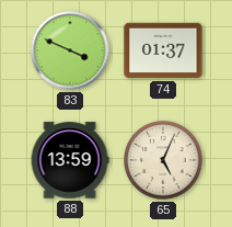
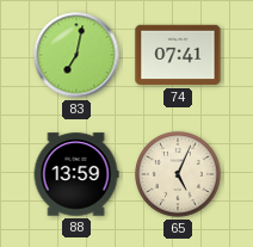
83: 3:49 -> 7:02
74: 01:37 -> 07:41
